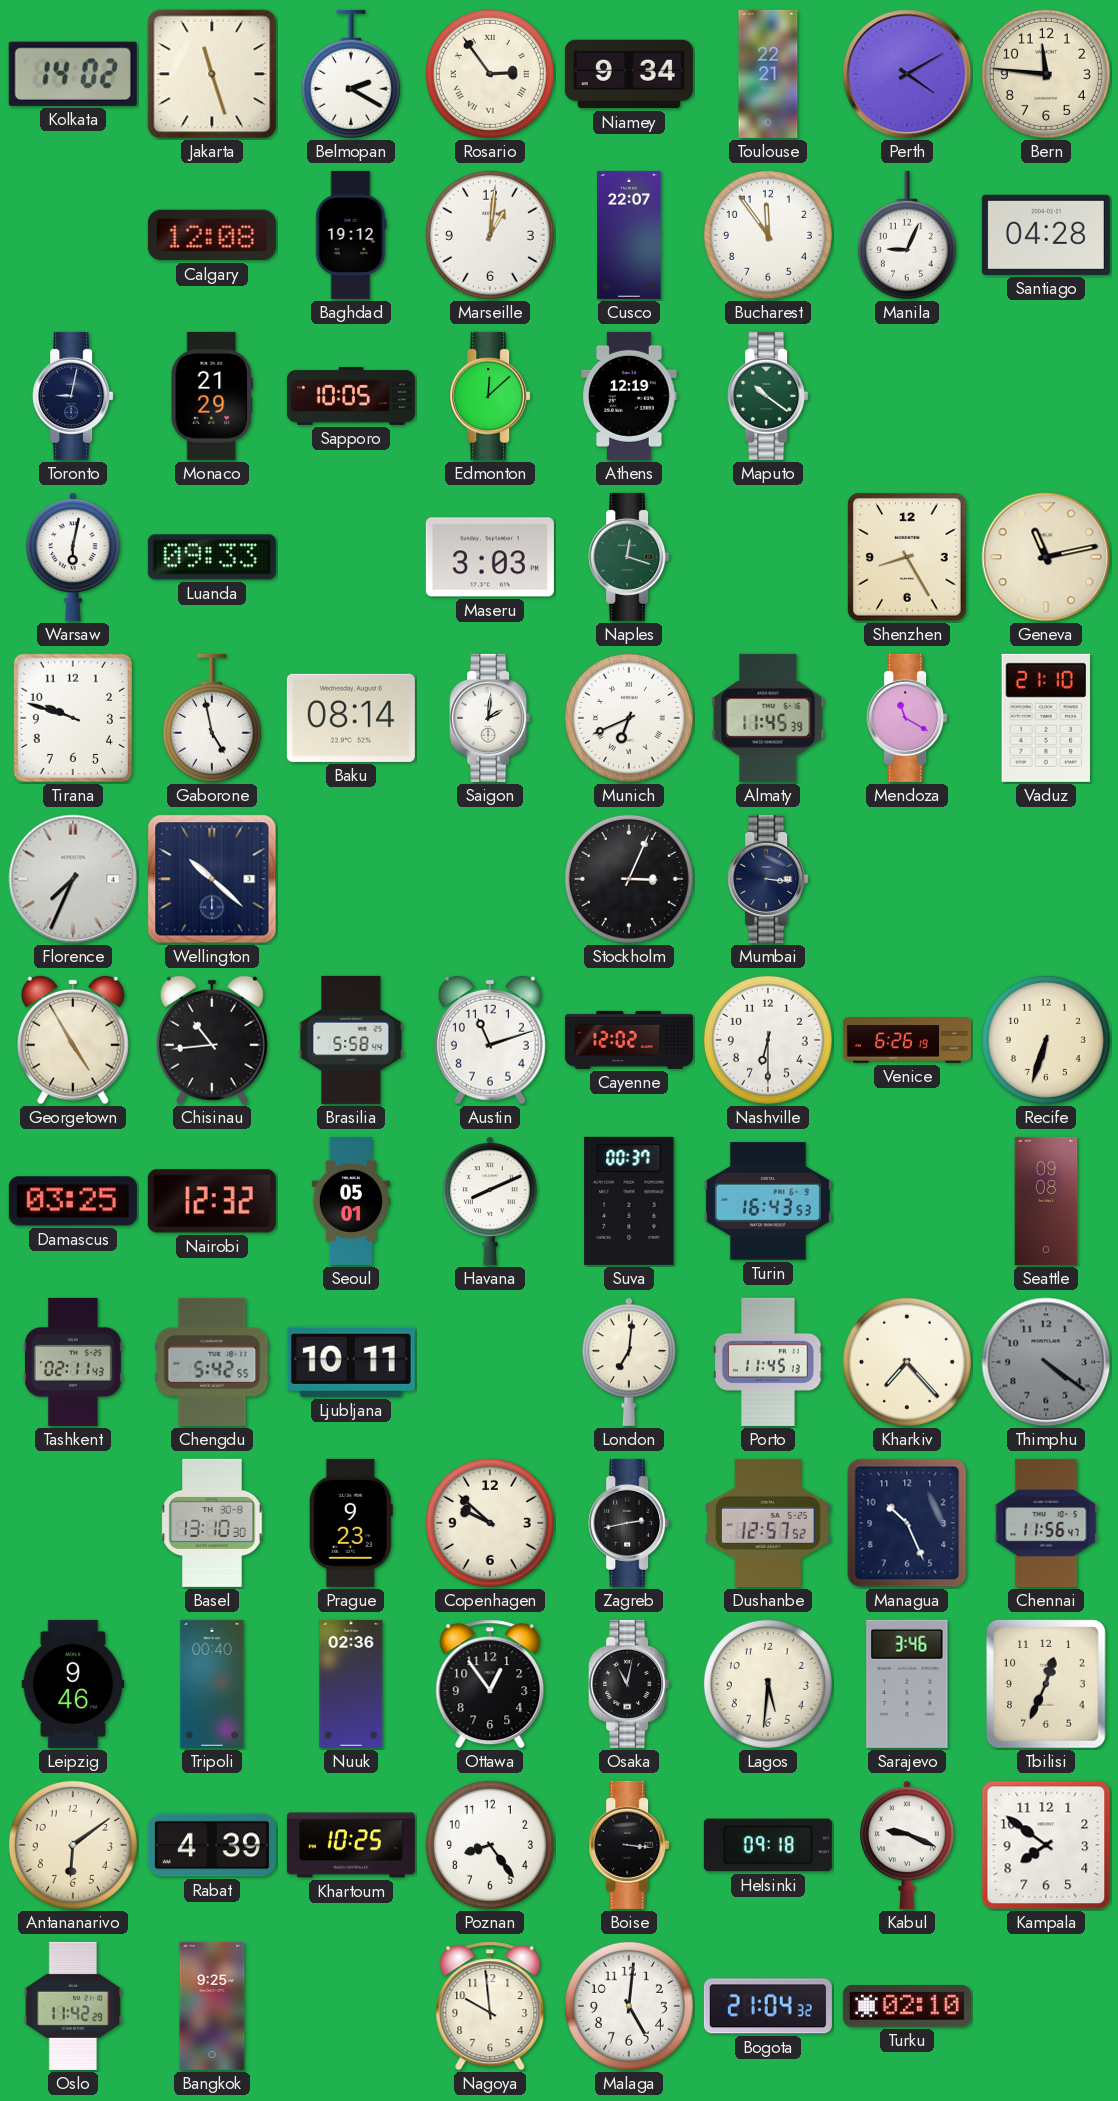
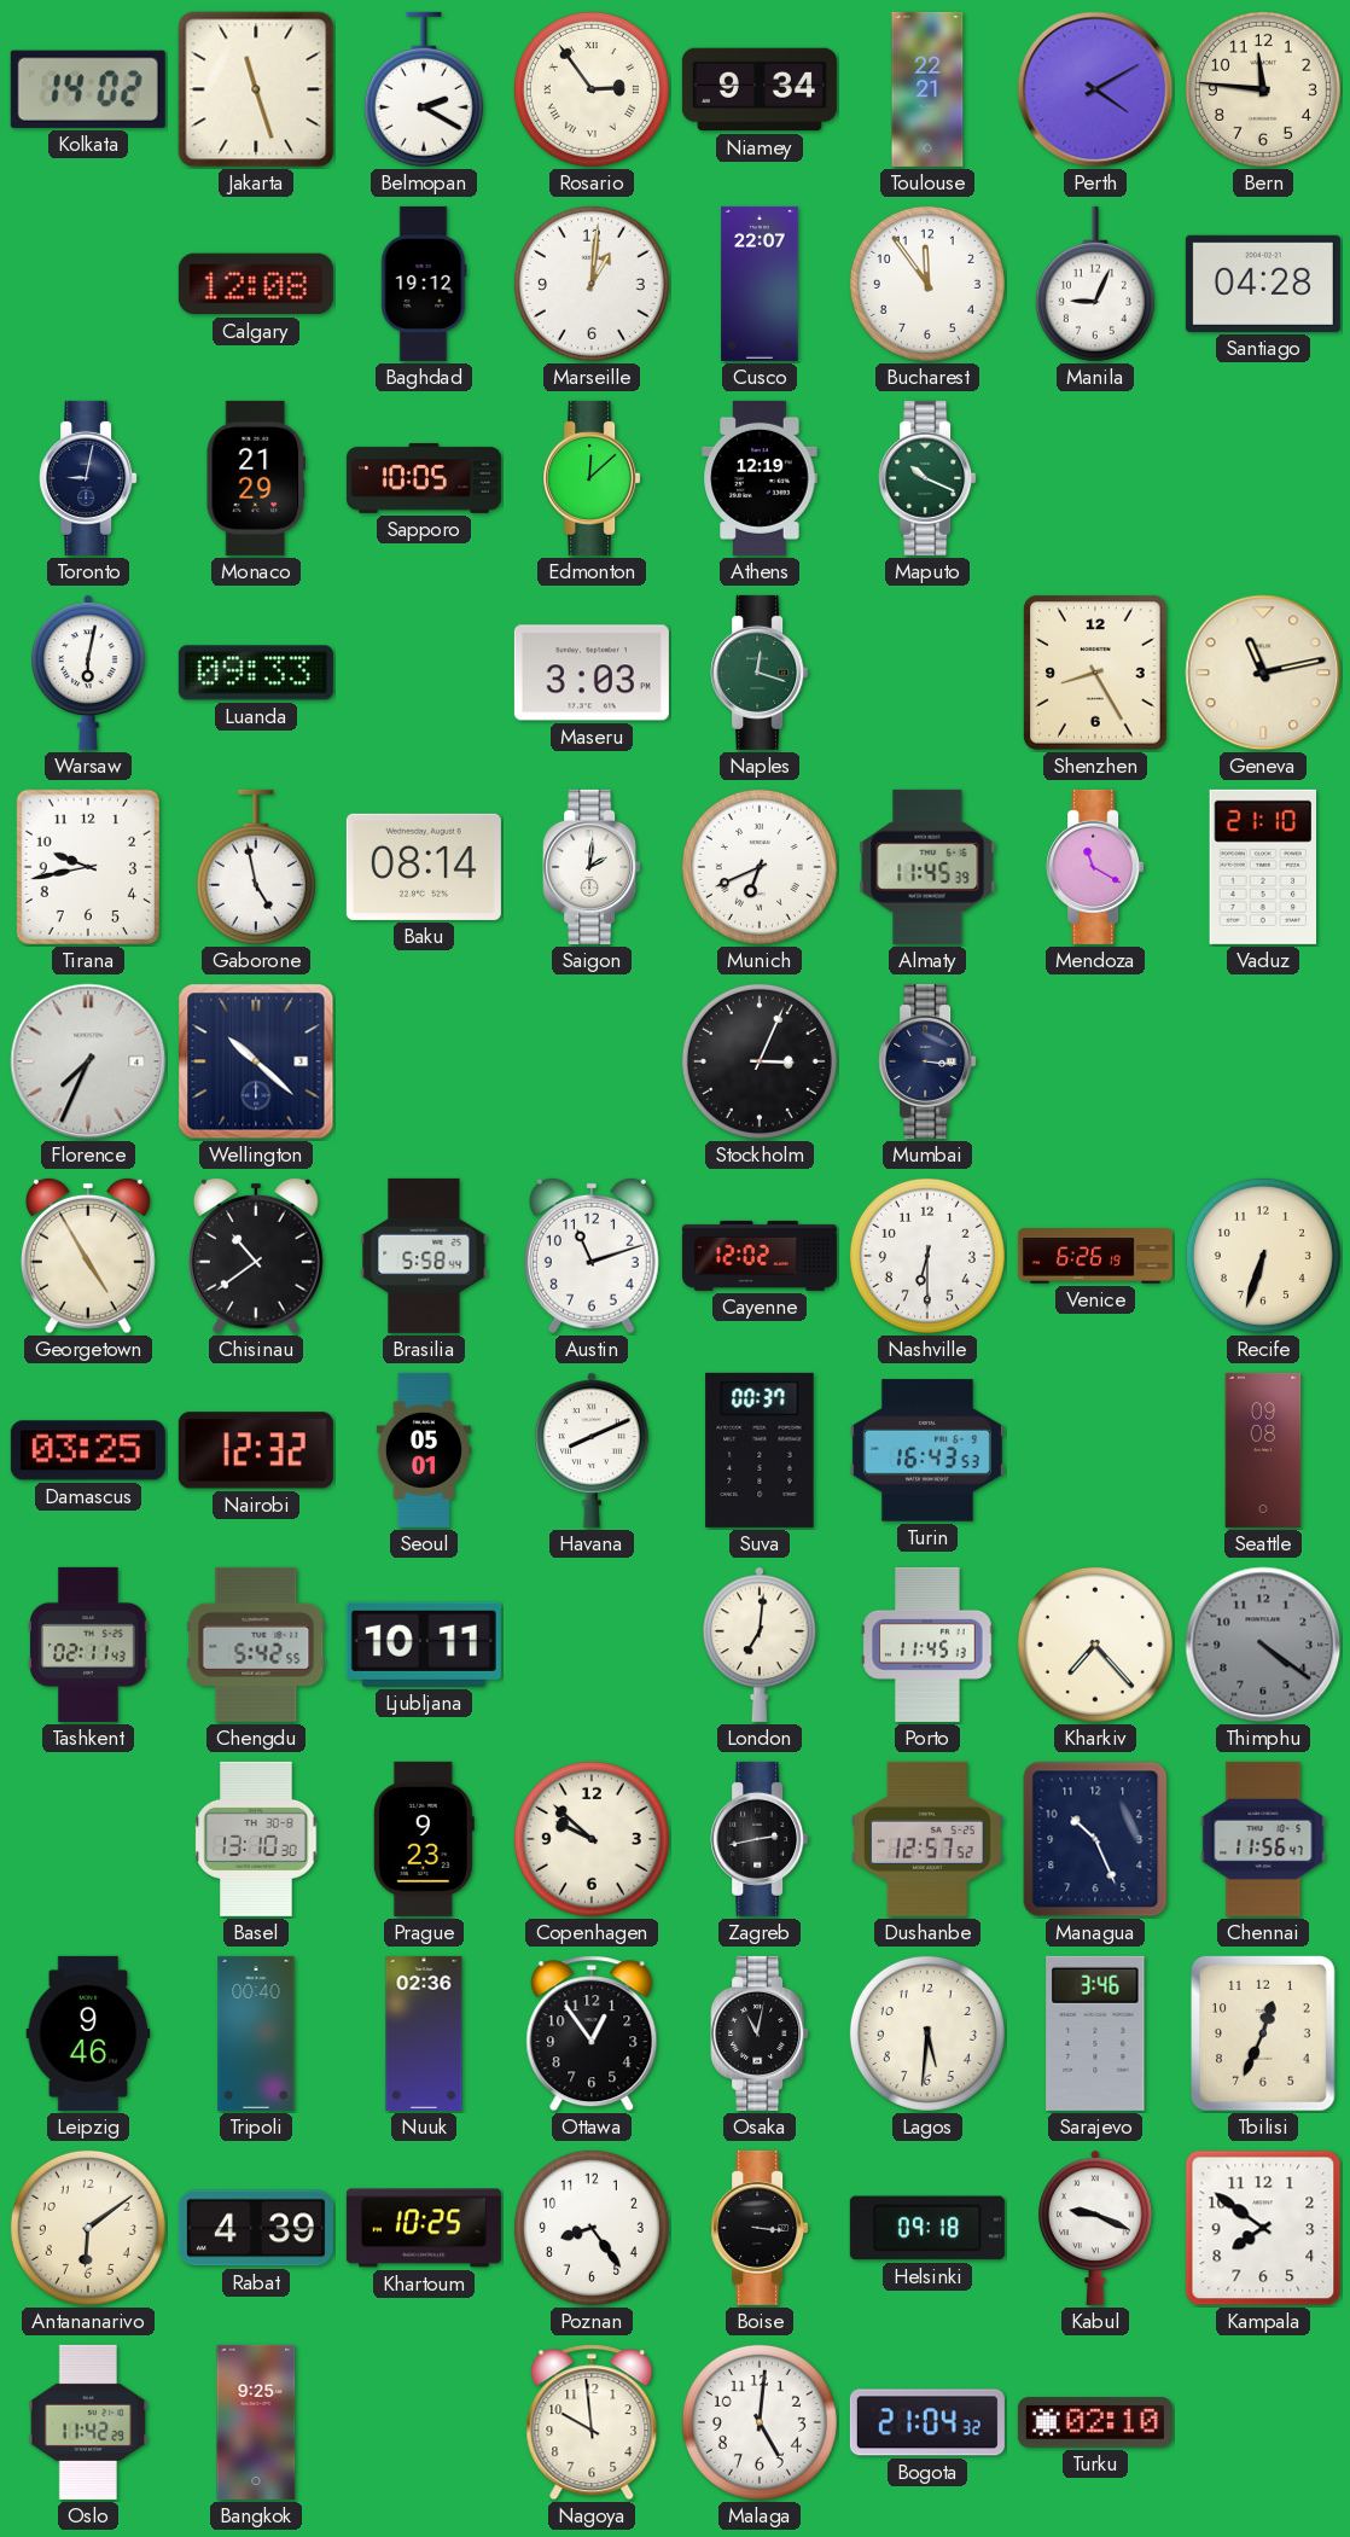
Maputo: 10:21 -> 10:19
Tirana: 9:48 -> 9:43
Chisinau: 10:44 -> 10:39
